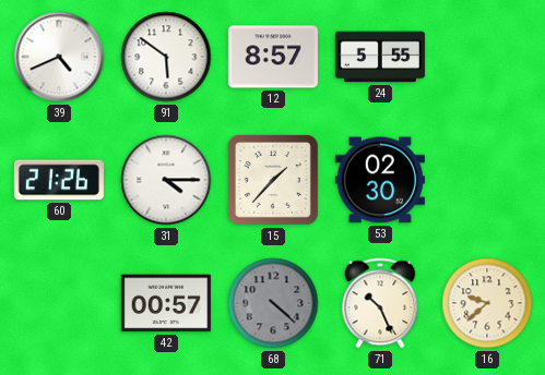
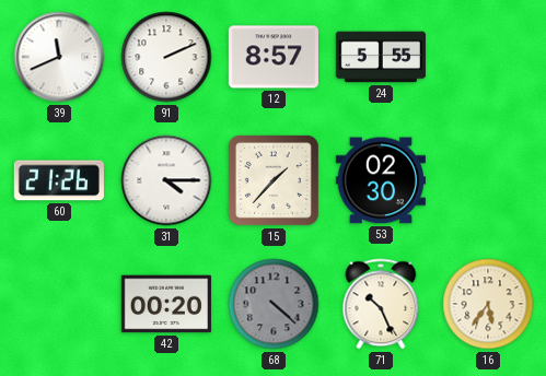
39: 4:41 -> 11:41
91: 5:51 -> 2:11
42: 00:57 -> 00:20
16: 9:38 -> 5:36
